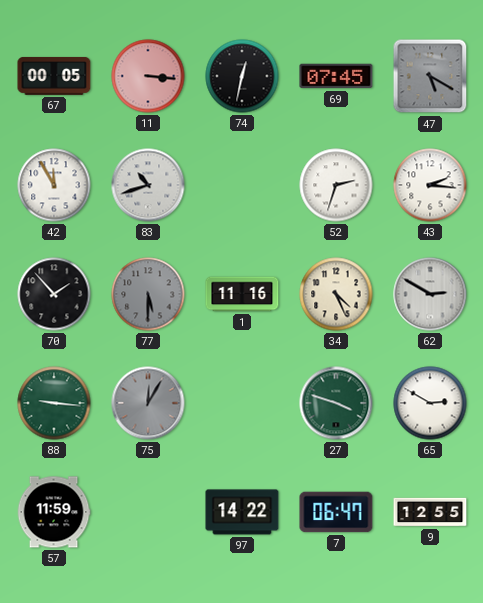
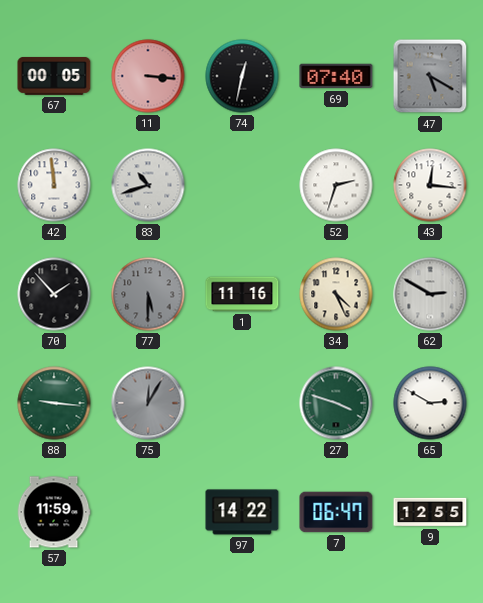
69: 07:45 -> 07:40
42: 11:55 -> 11:59
43: 2:16 -> 12:16
